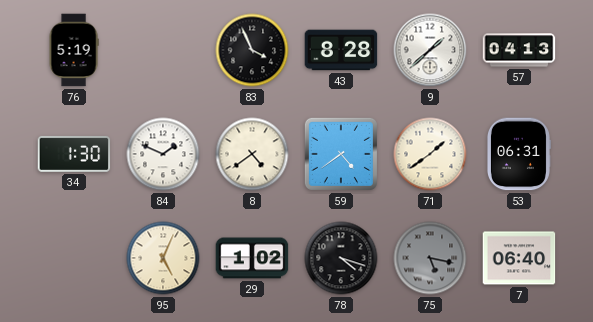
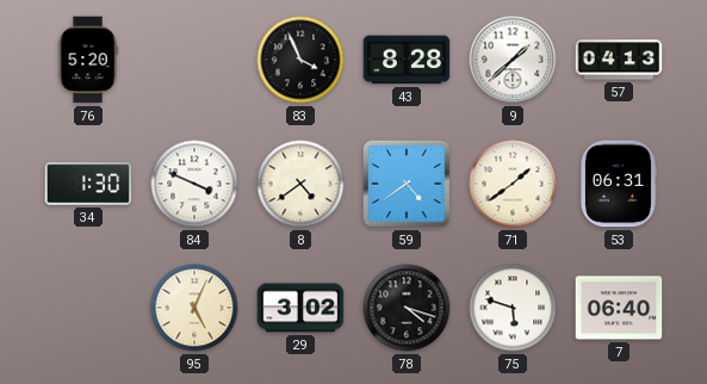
76: 5:19 -> 5:20
84: 1:49 -> 3:49
29: 1:02 -> 3:02
75: 5:17 -> 5:48
75 dial: grey -> white
